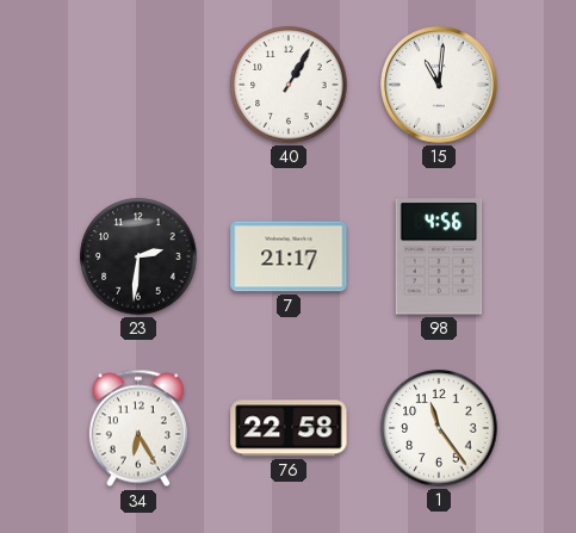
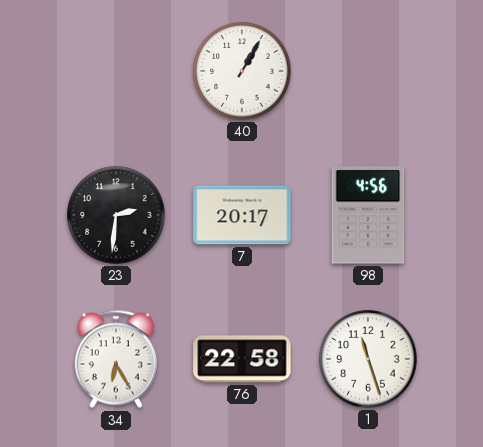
15: 11:01 -> none
7: 21:17 -> 20:17
1: 11:24 -> 11:27
